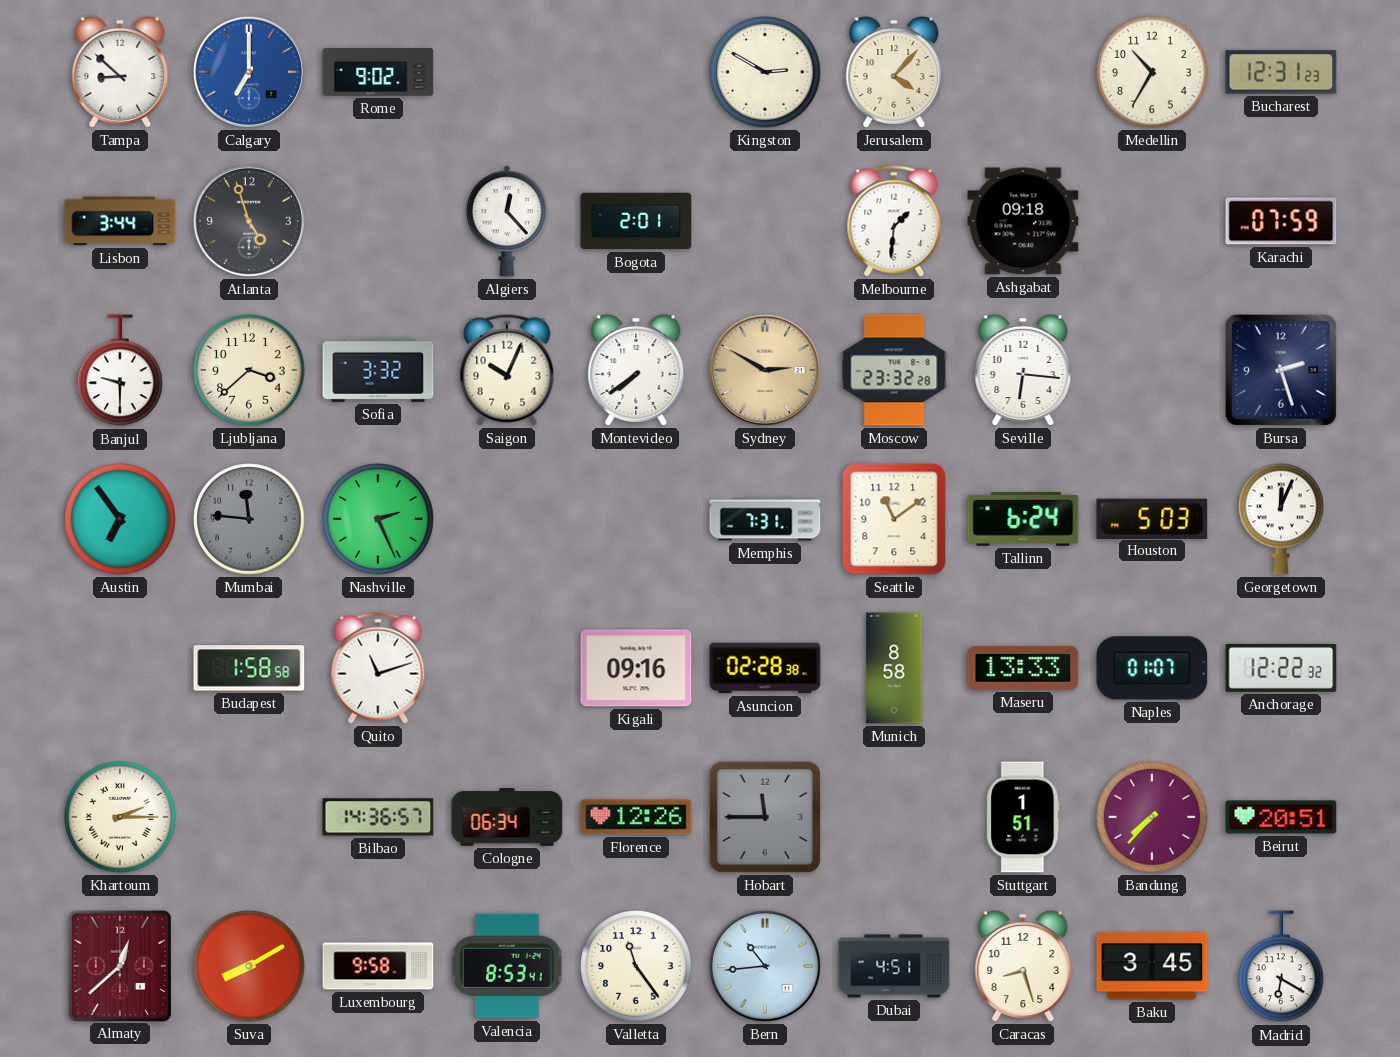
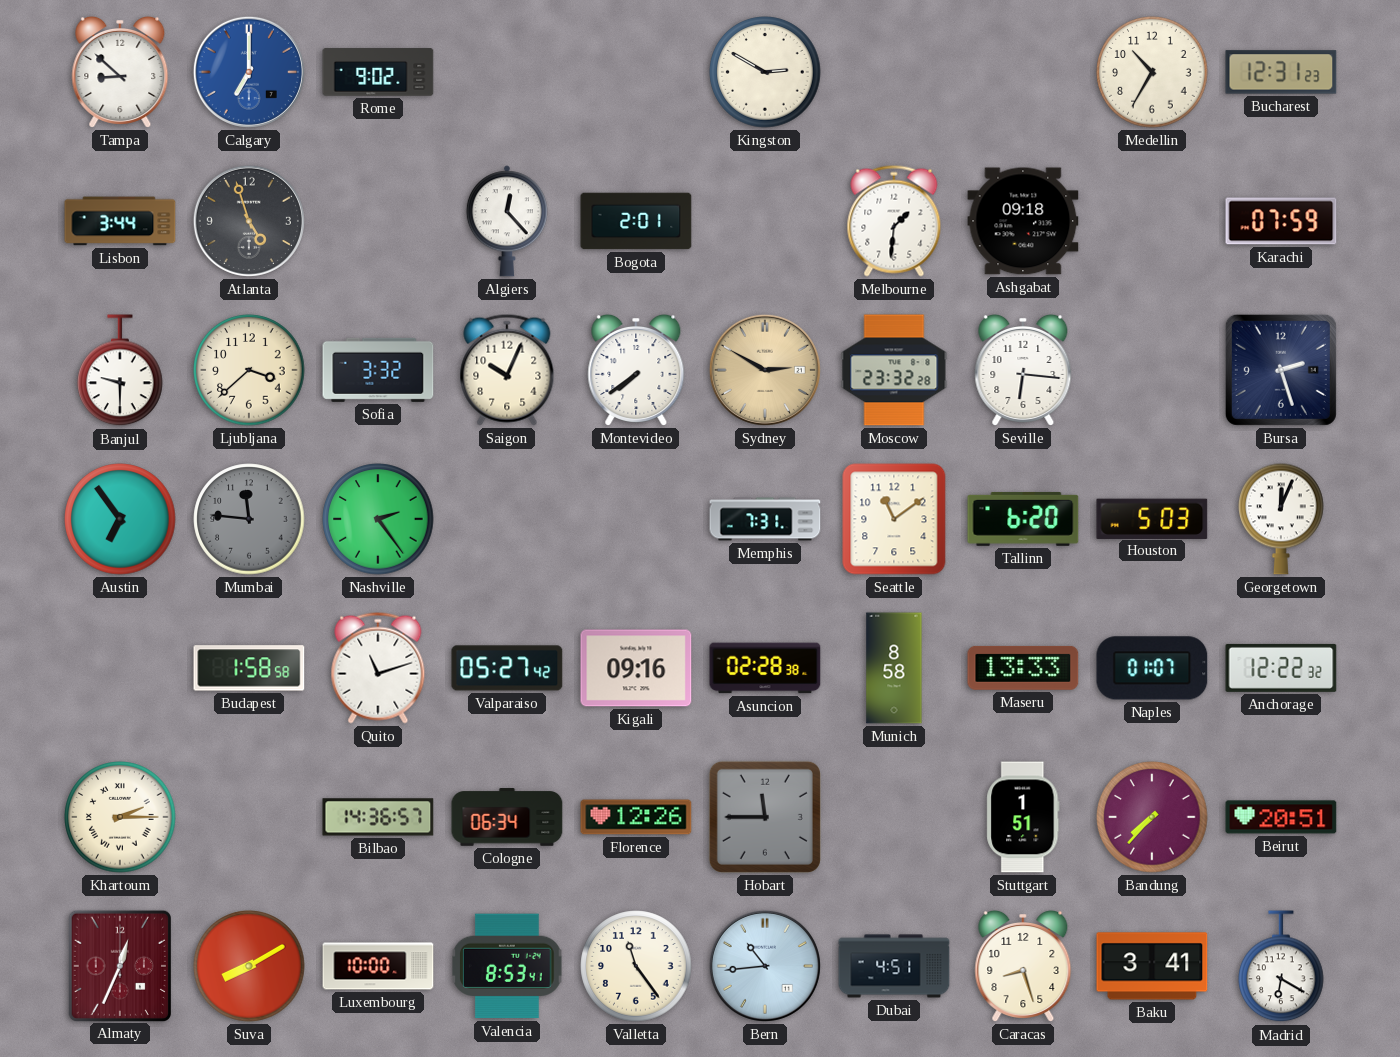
Jerusalem: 4:07 -> none
Nashville: 2:26 -> 2:24
Tallinn: 6:24 -> 6:20
Valparaiso: none -> 05:27
Almaty: 12:38 -> 12:34
Luxembourg: 9:58 -> 10:00
Baku: 3:45 -> 3:41
